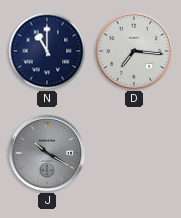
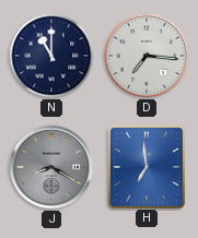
J: 10:20 -> 8:20
H: none -> 6:59
